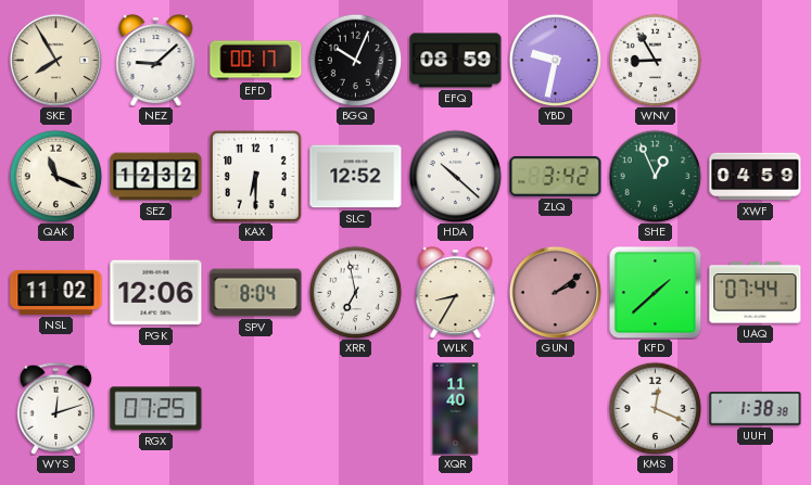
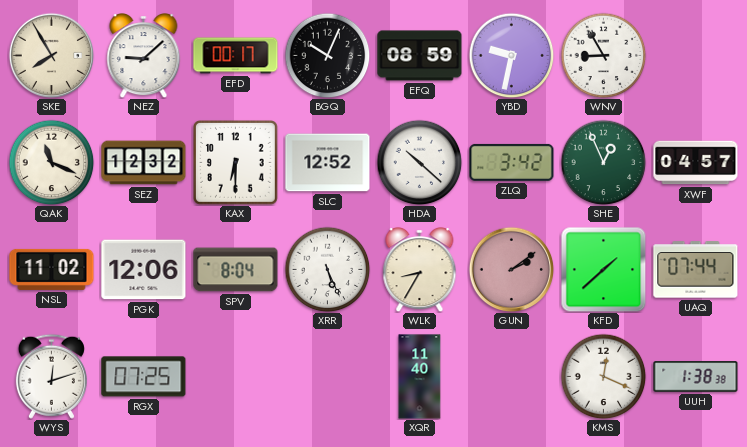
XWF: 04:59 -> 04:57
XRR: 6:58 -> 5:26
